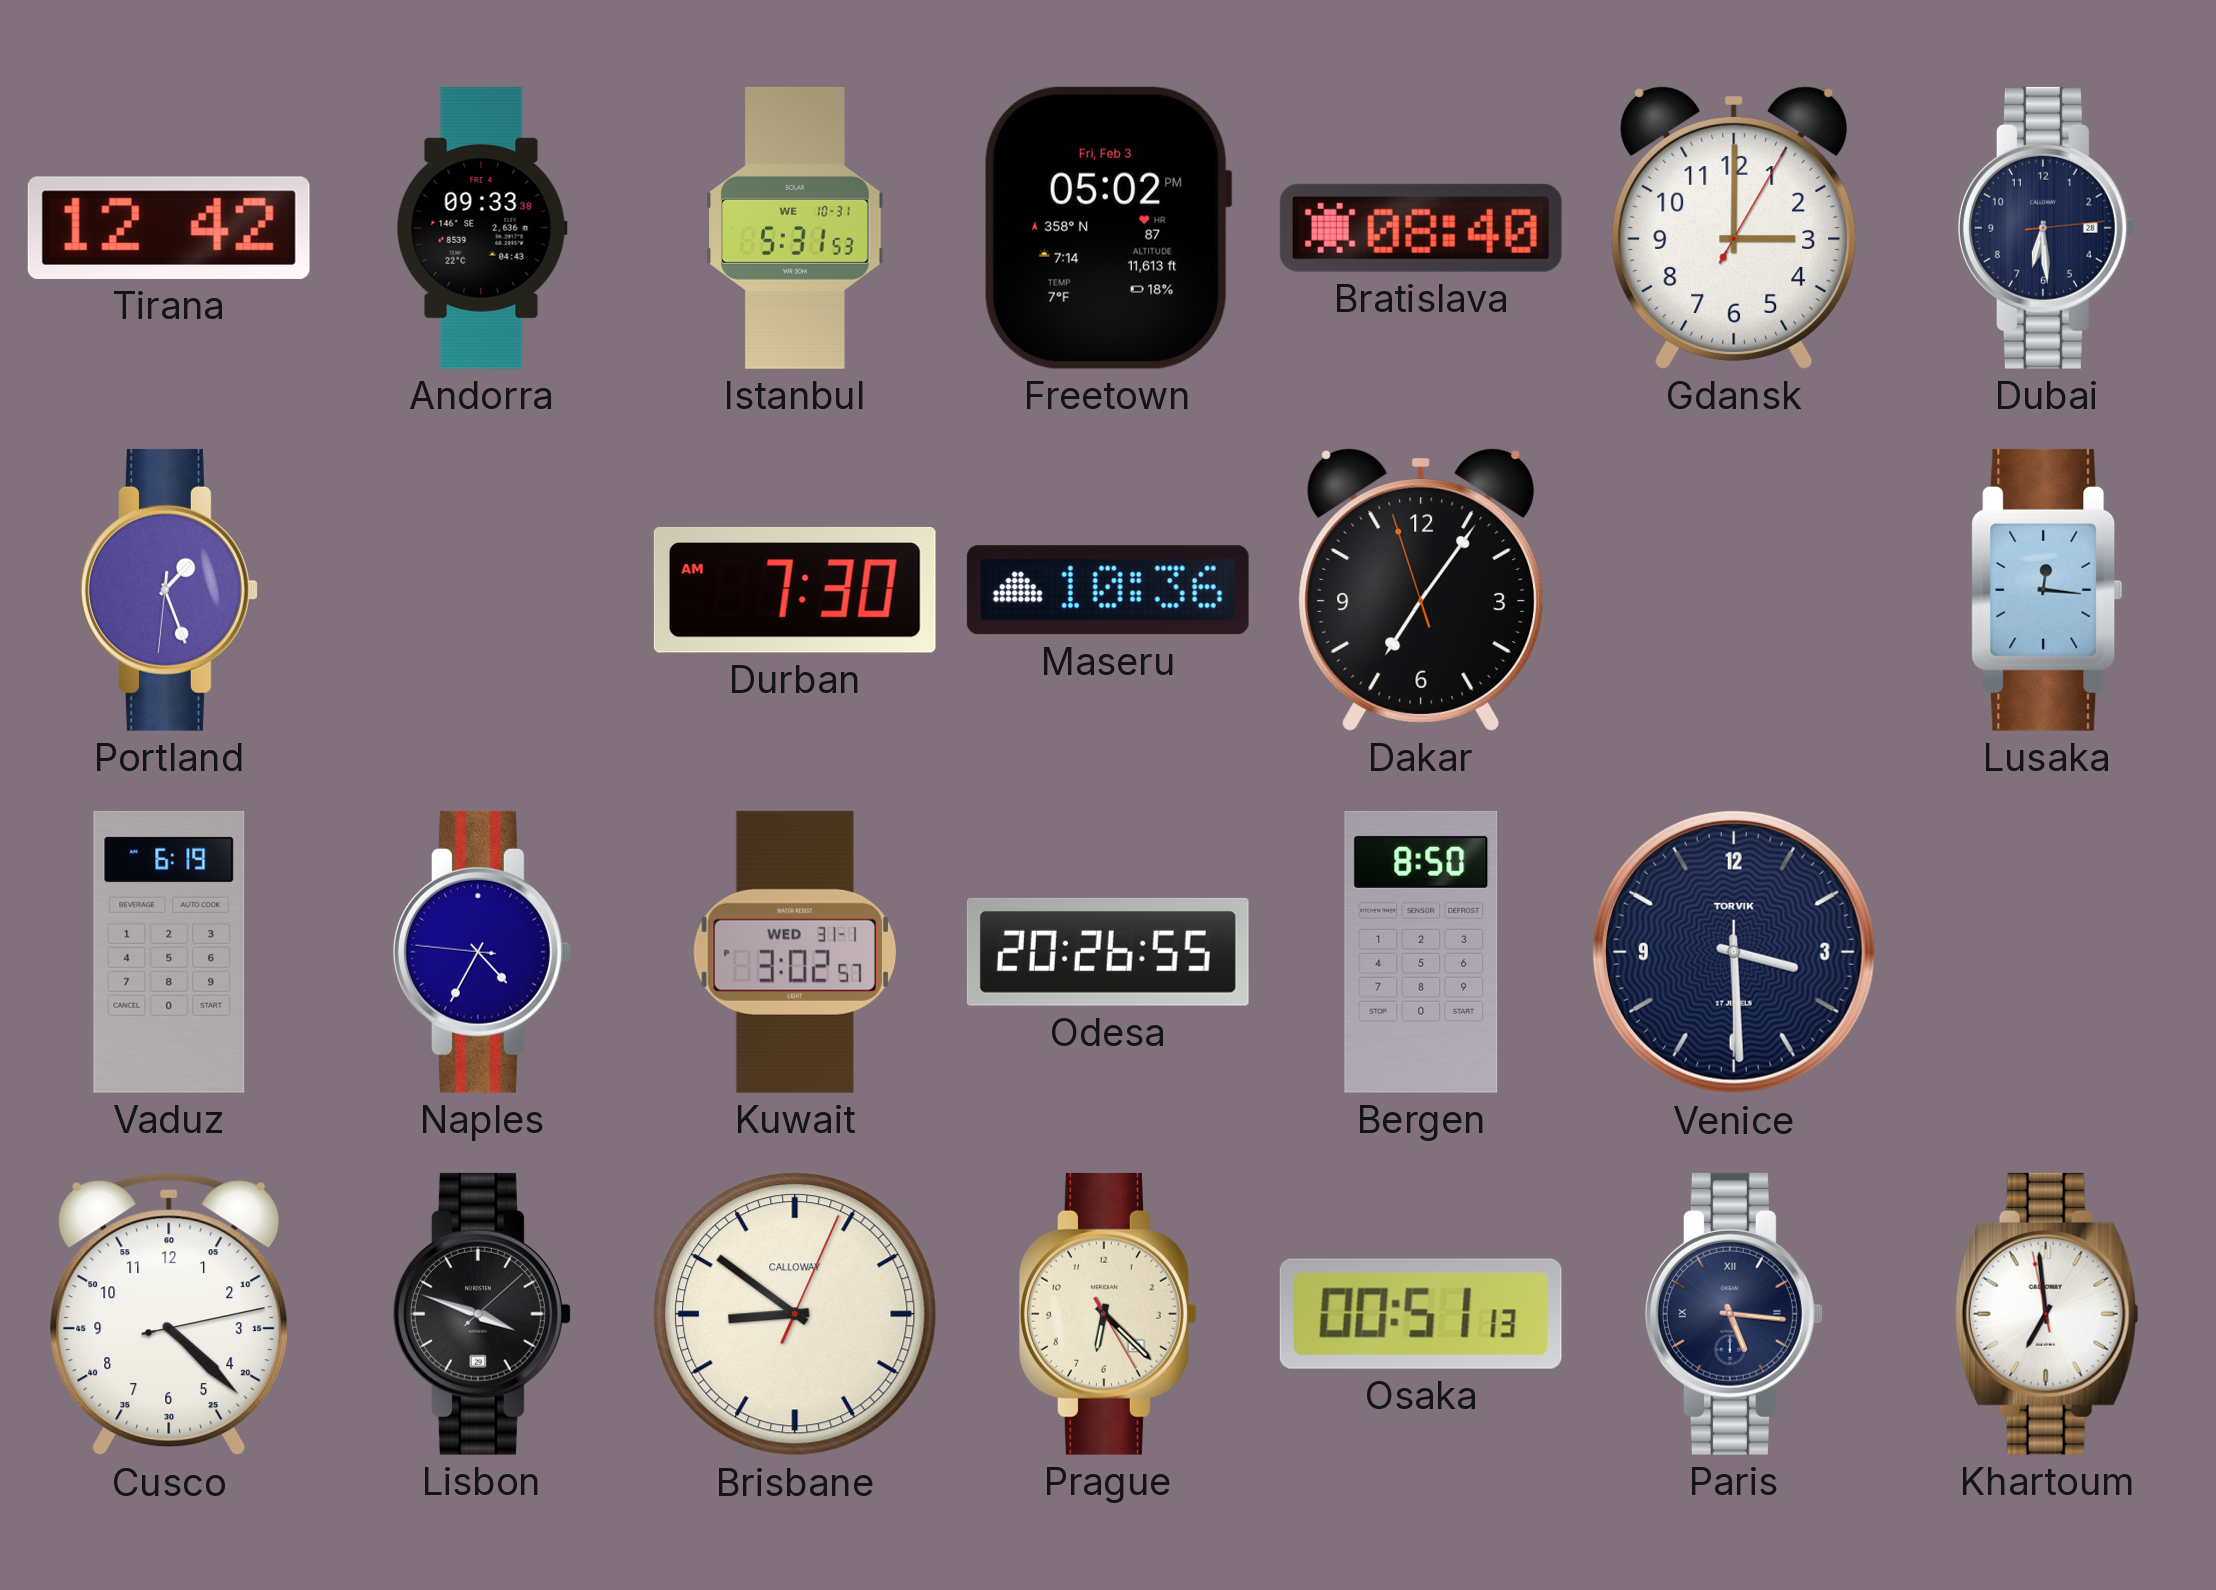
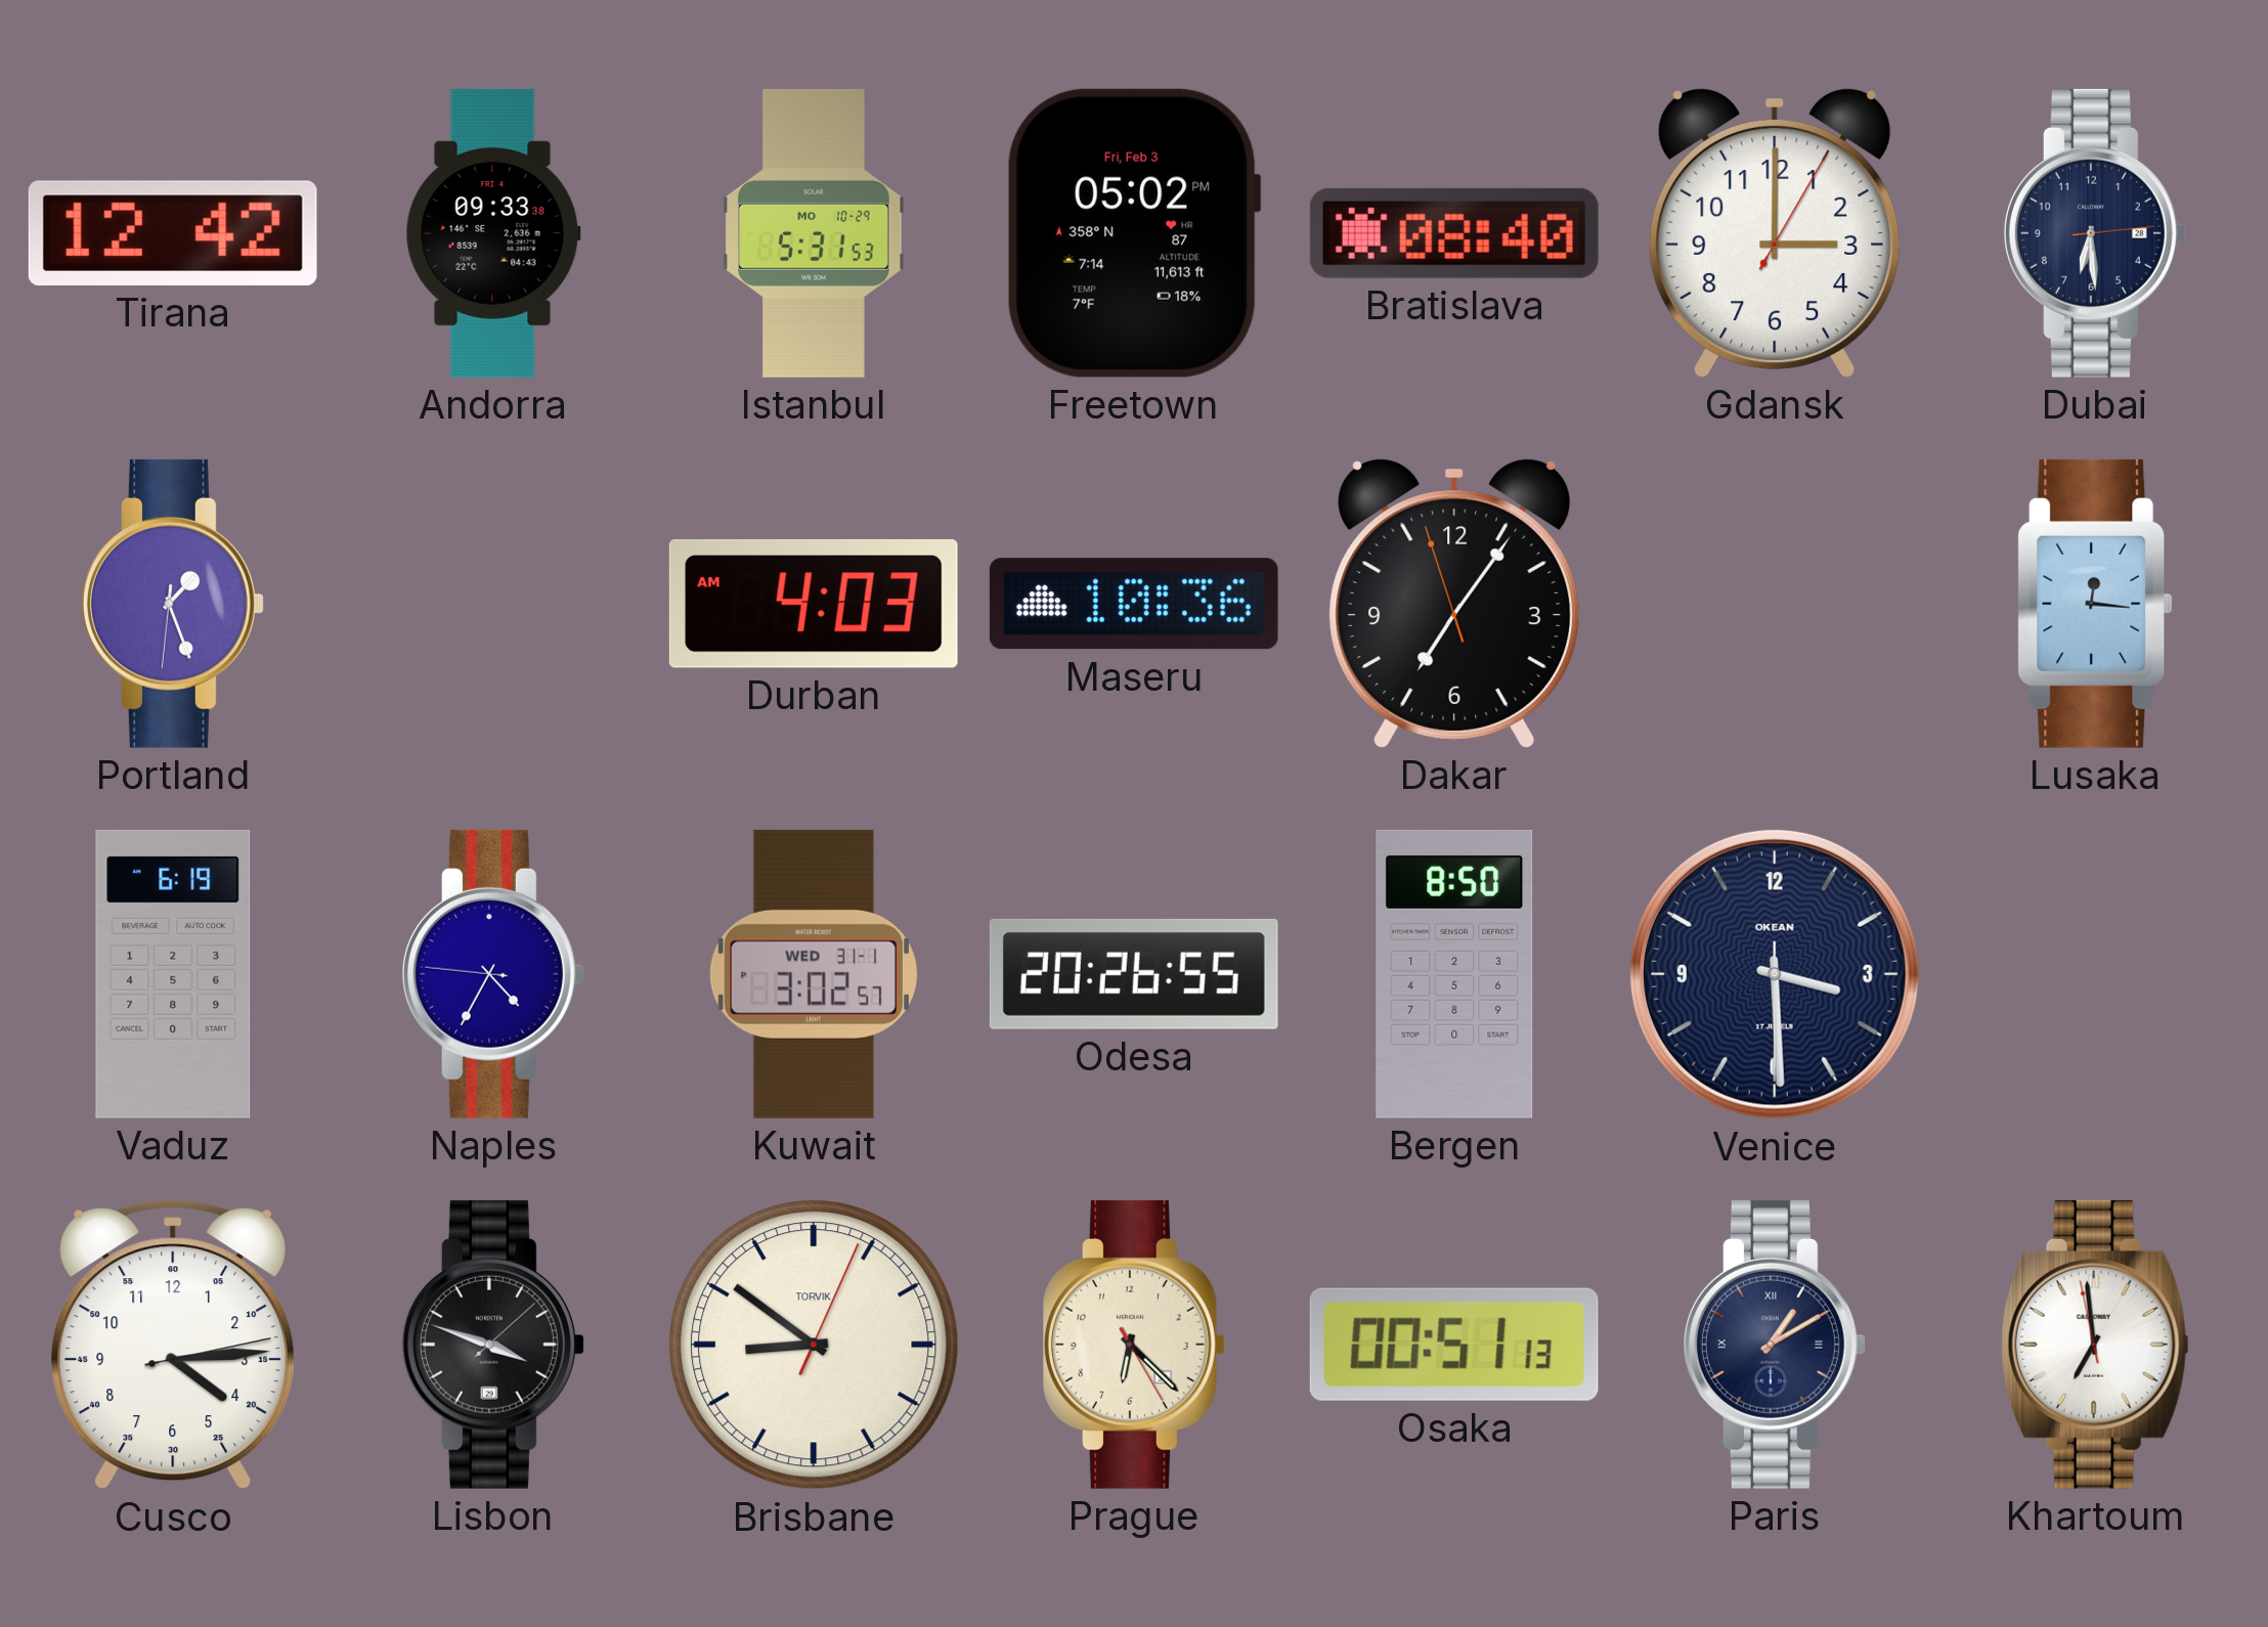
Istanbul date: WE 10-31 -> MO 10-29
Durban: 7:30 -> 4:03
Venice brand: TORVIK -> OKEAN
Cusco: 4:22 -> 4:14
Brisbane brand: CALLOWAY -> TORVIK
Paris: 5:16 -> 1:10
